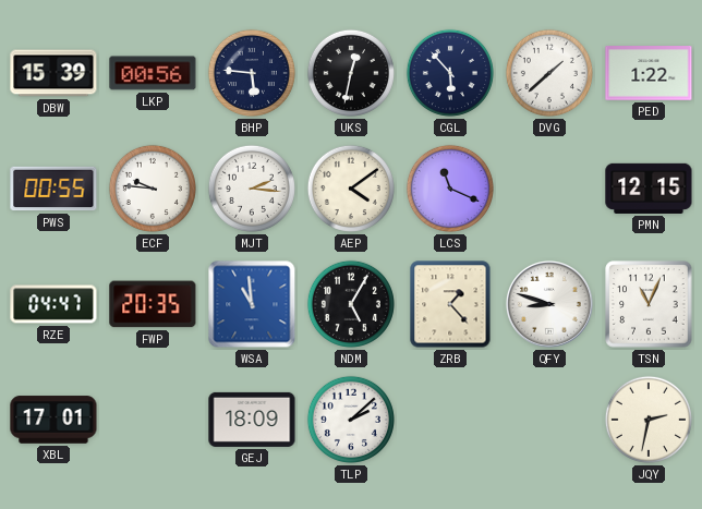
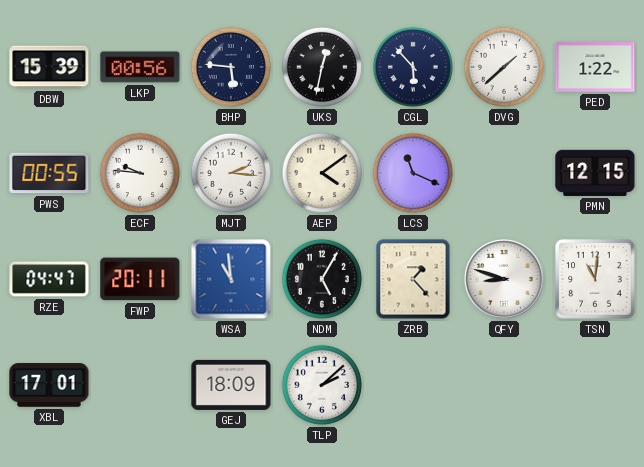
FWP: 20:35 -> 20:11
TSN: 11:04 -> 11:01
JQY: 2:32 -> none
